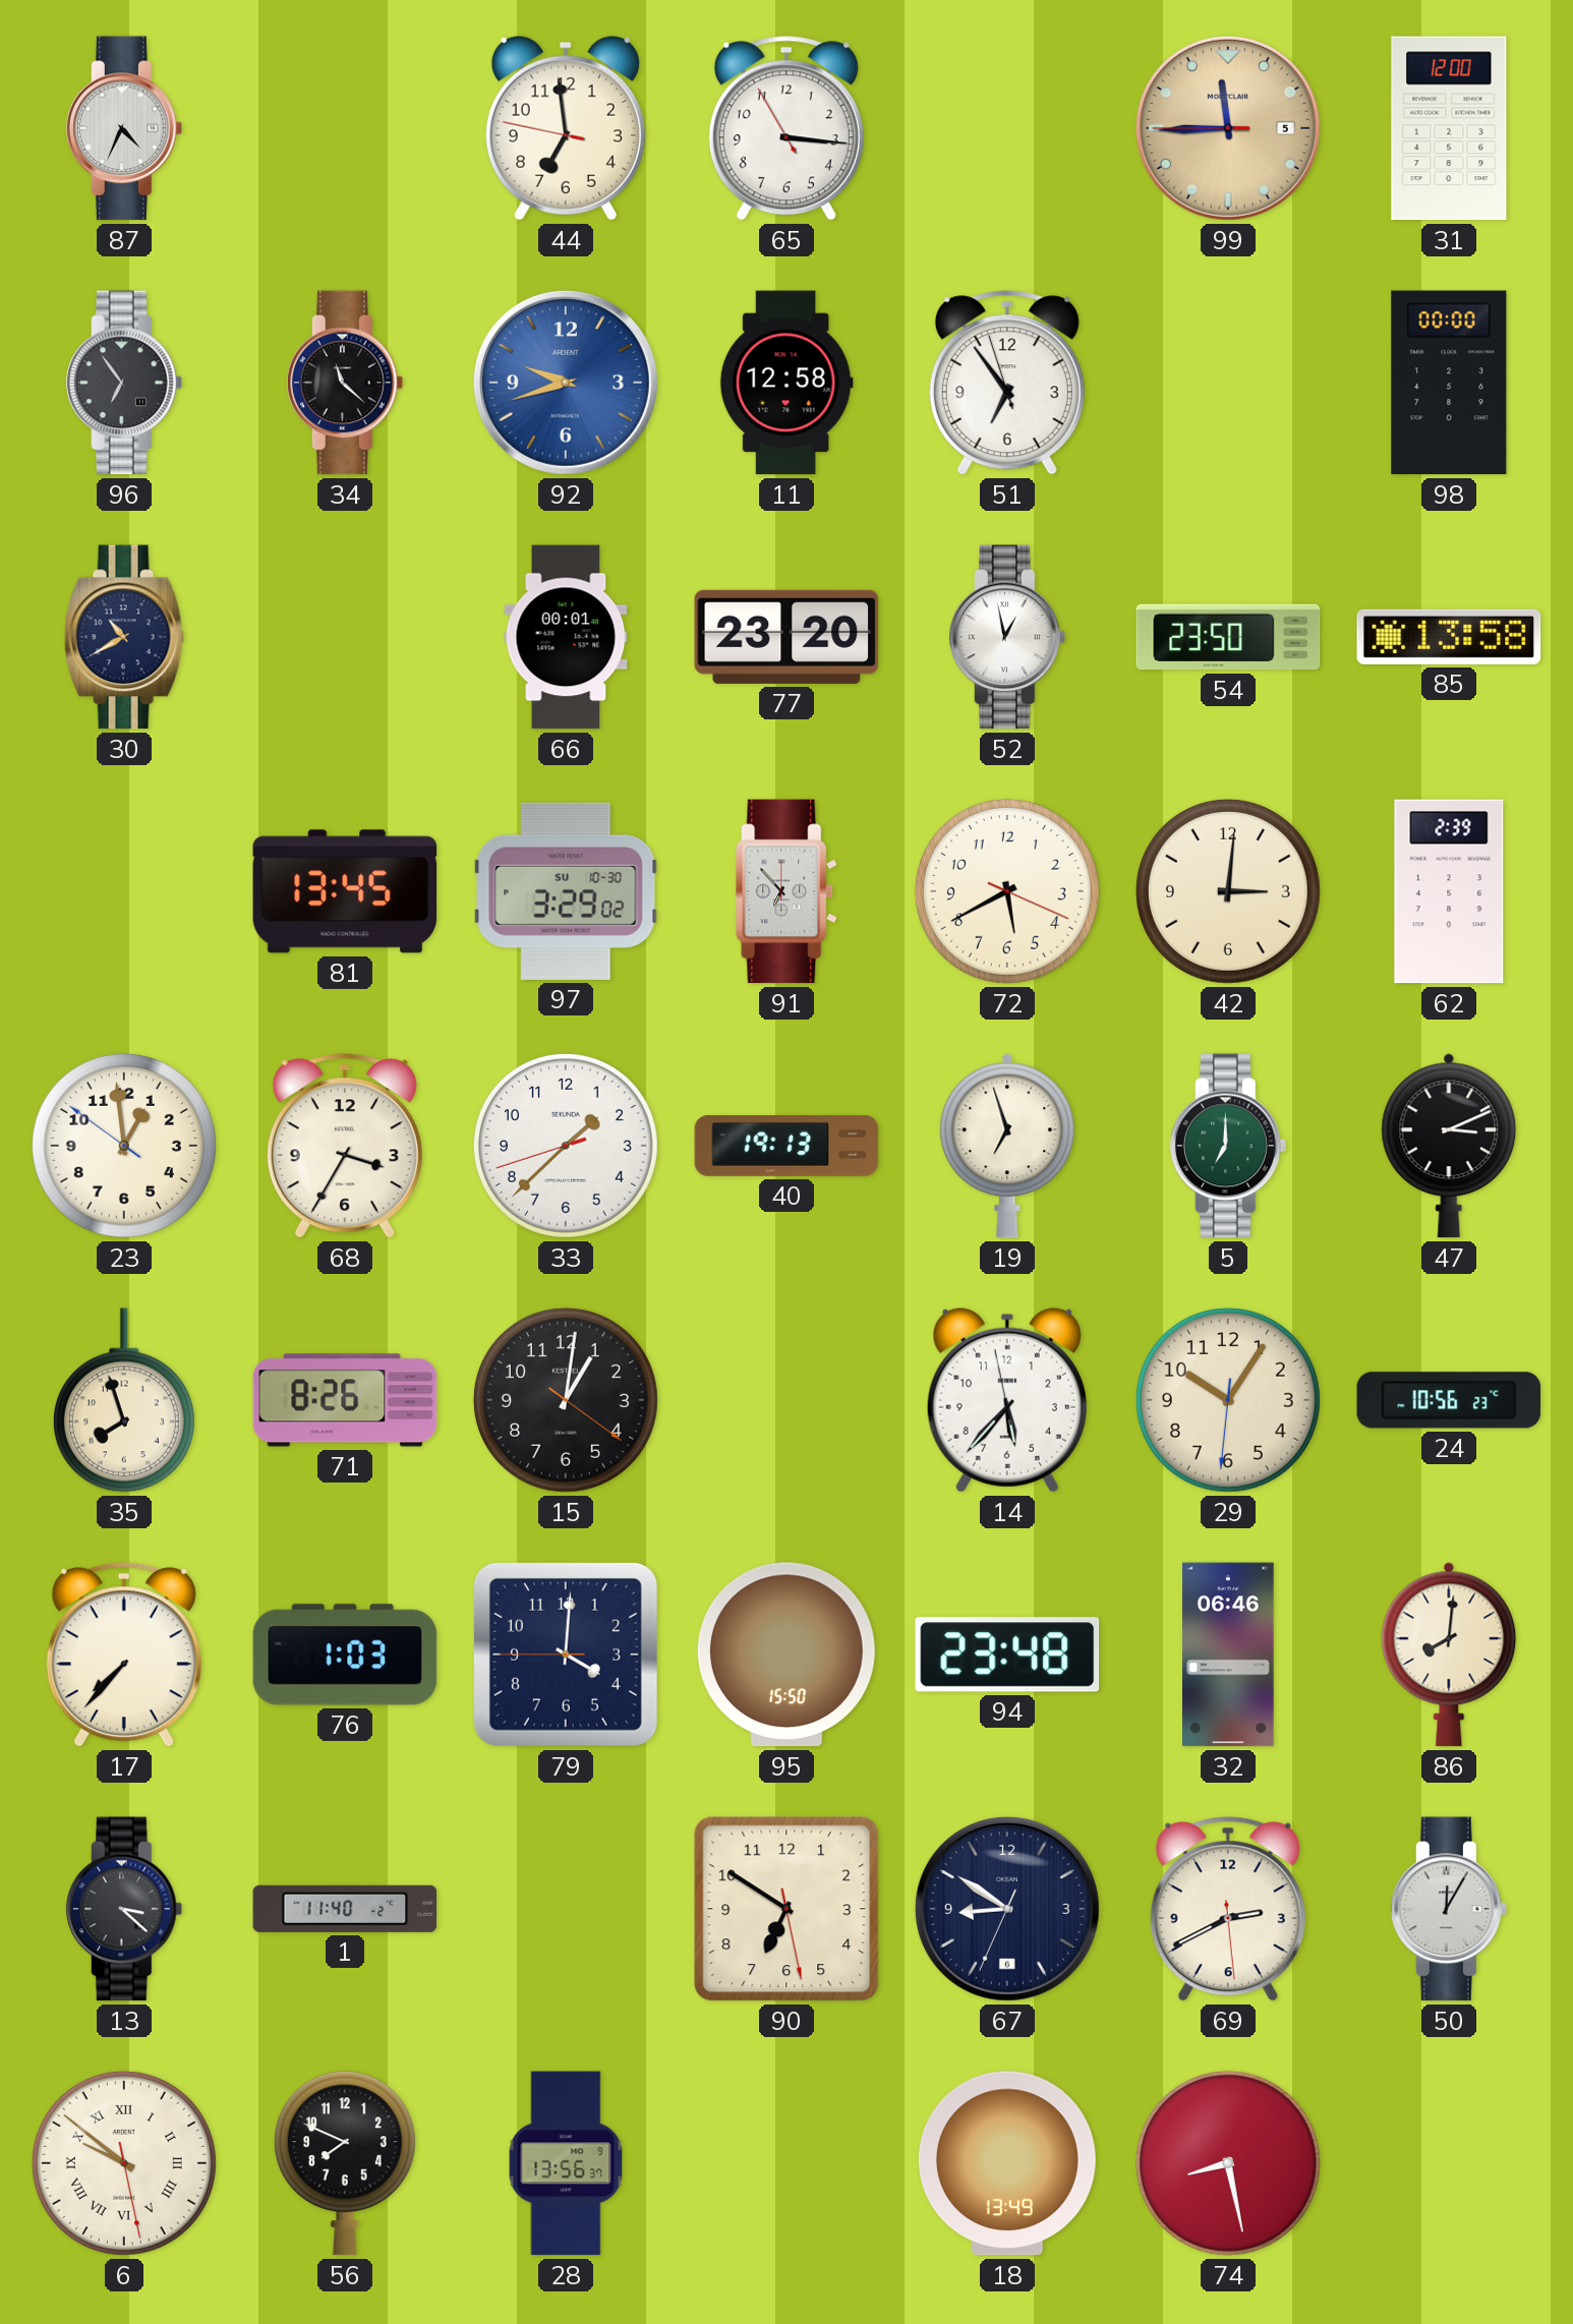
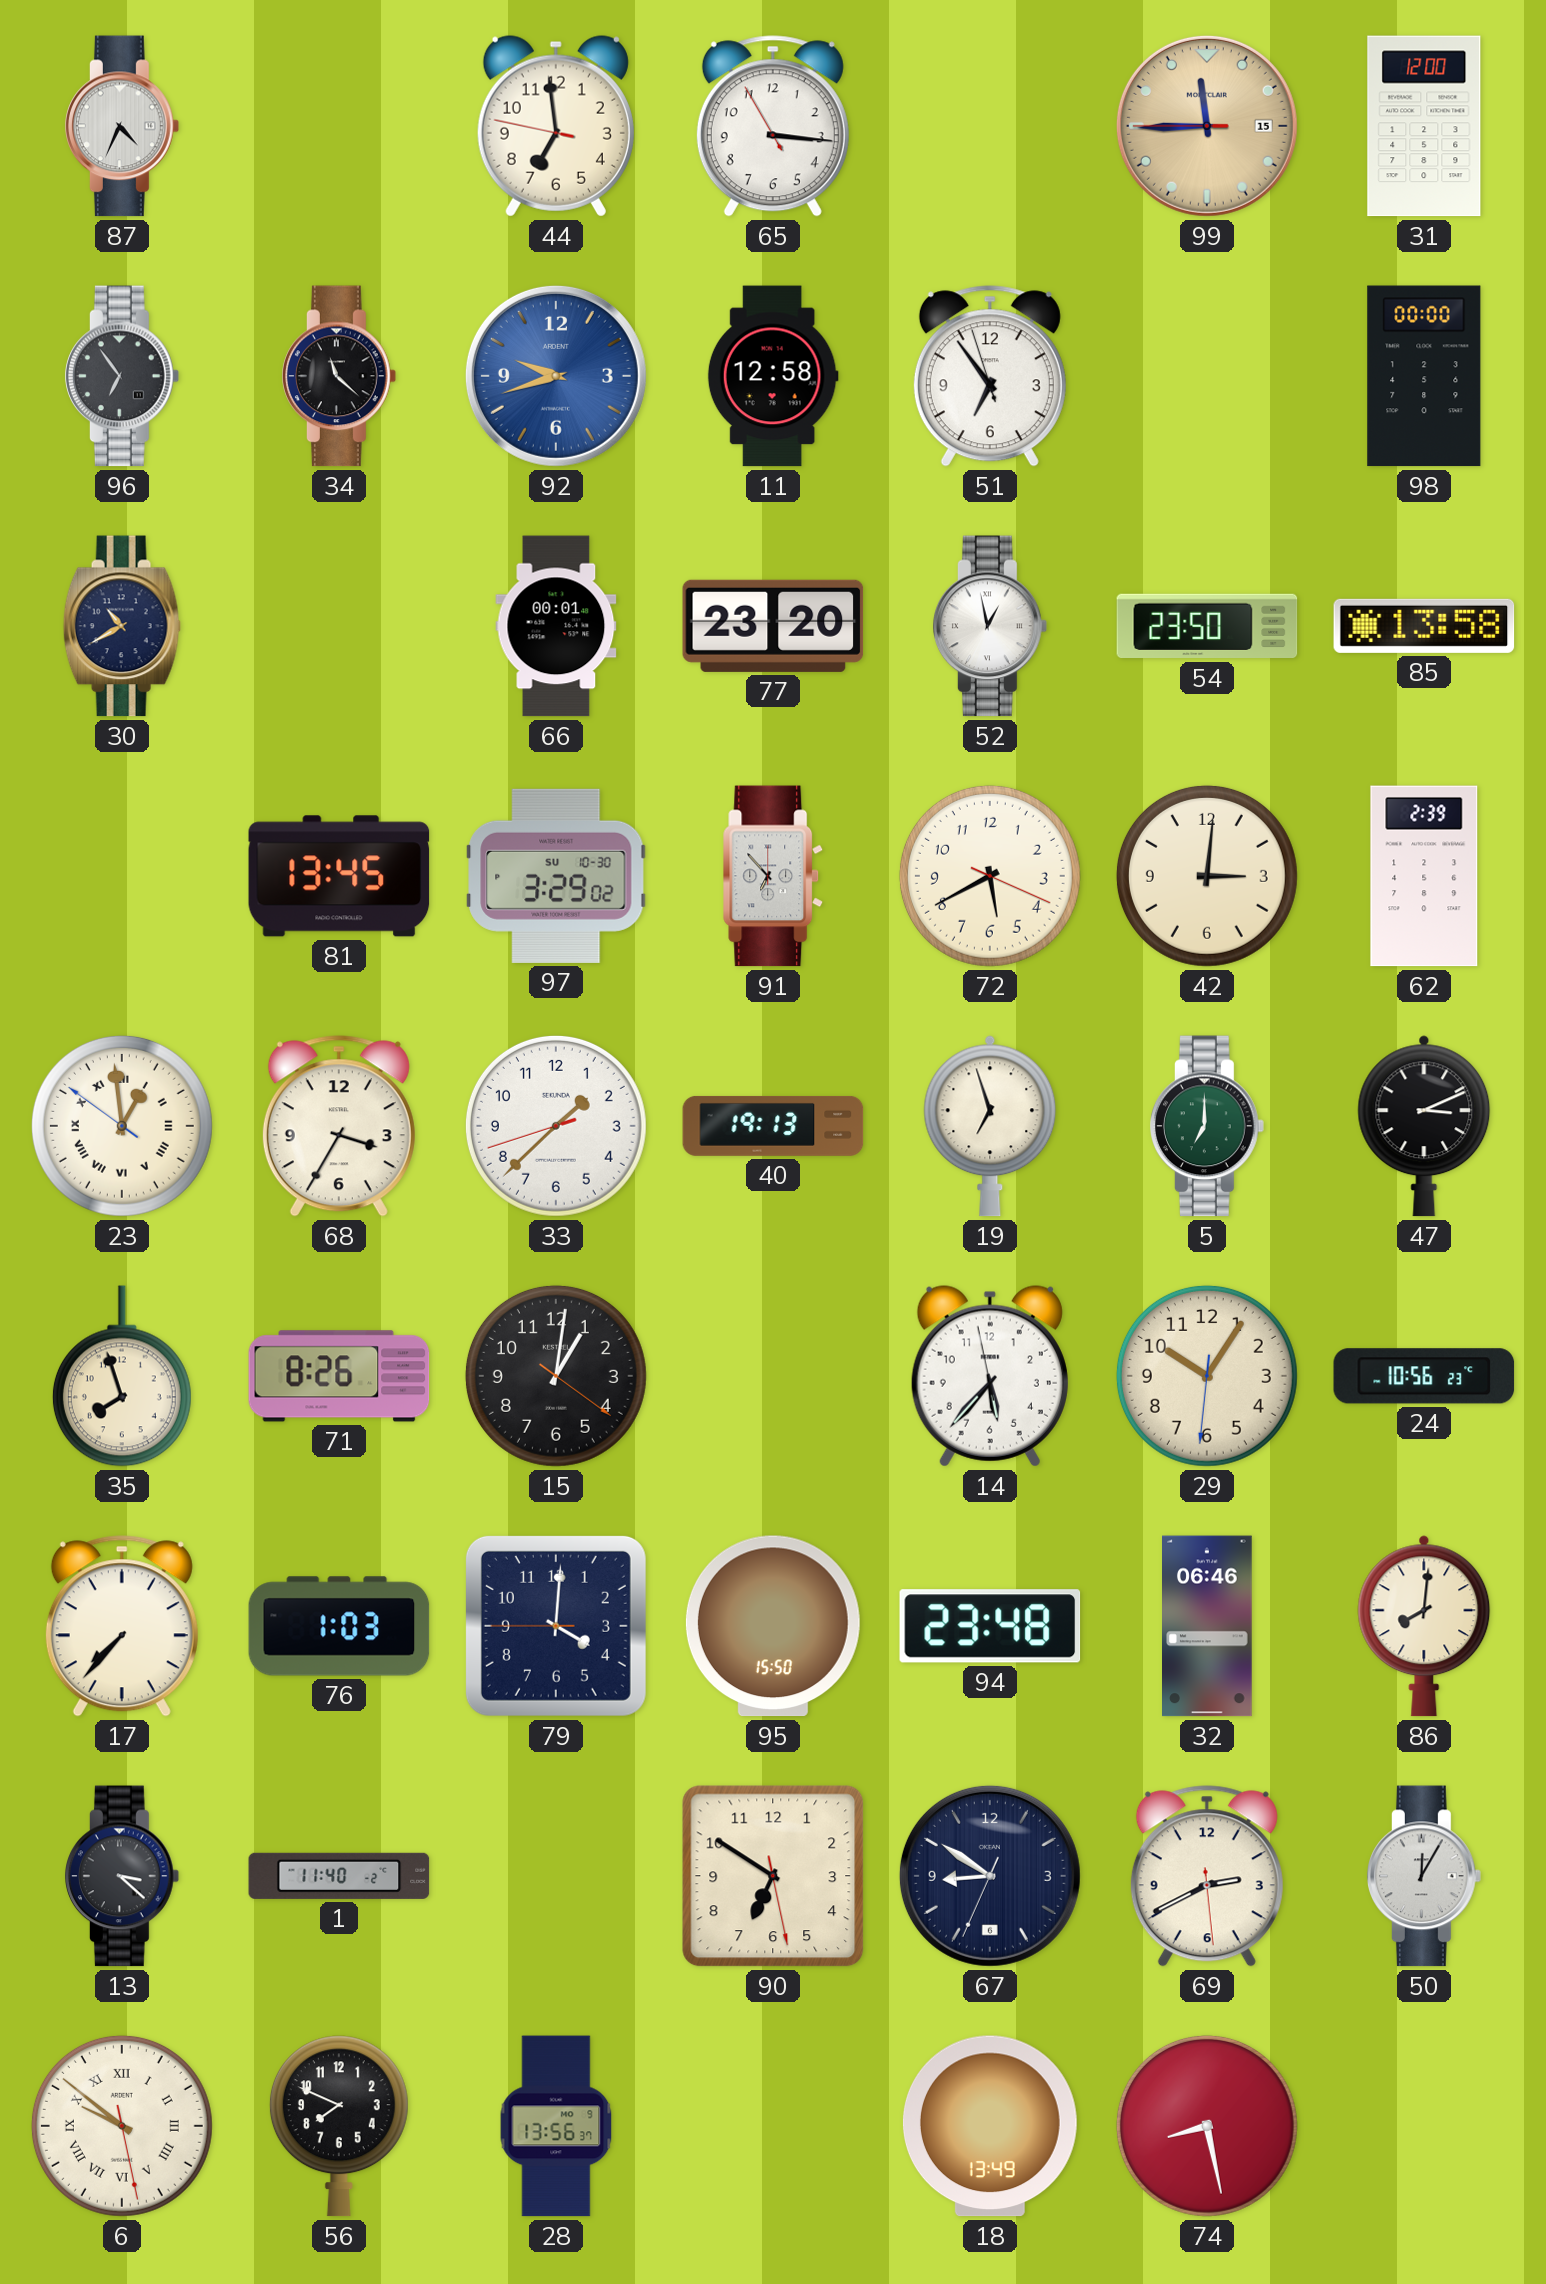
99 date: 5 -> 15
23 numerals: Arabic -> Roman
